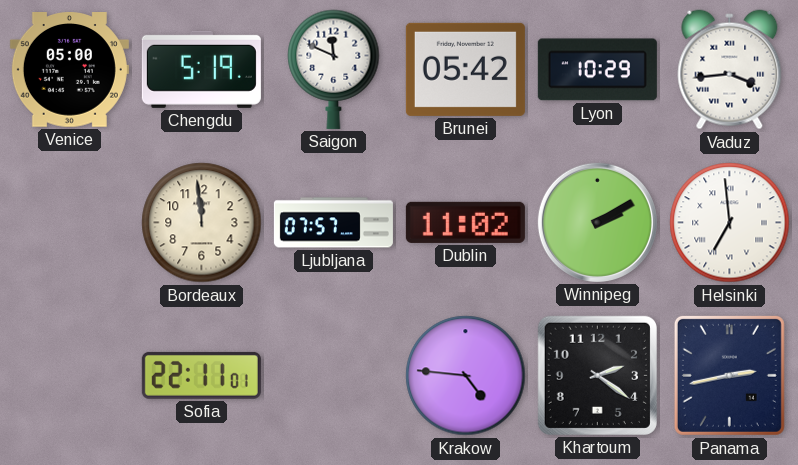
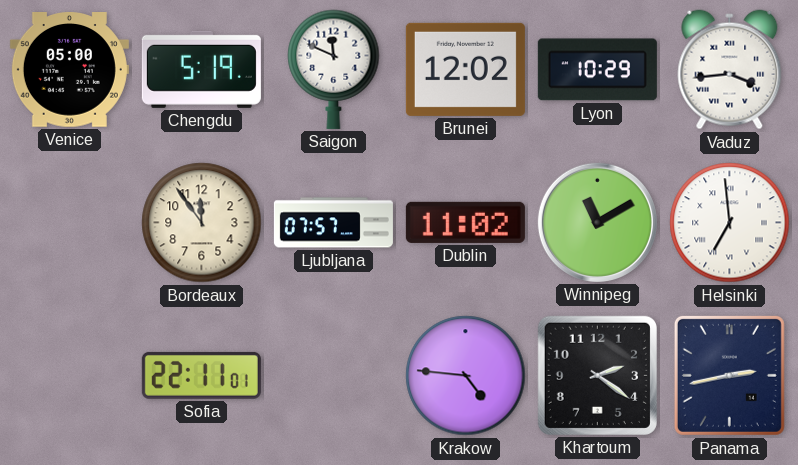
Brunei: 05:42 -> 12:02
Bordeaux: 11:59 -> 11:54
Winnipeg: 2:10 -> 11:10
